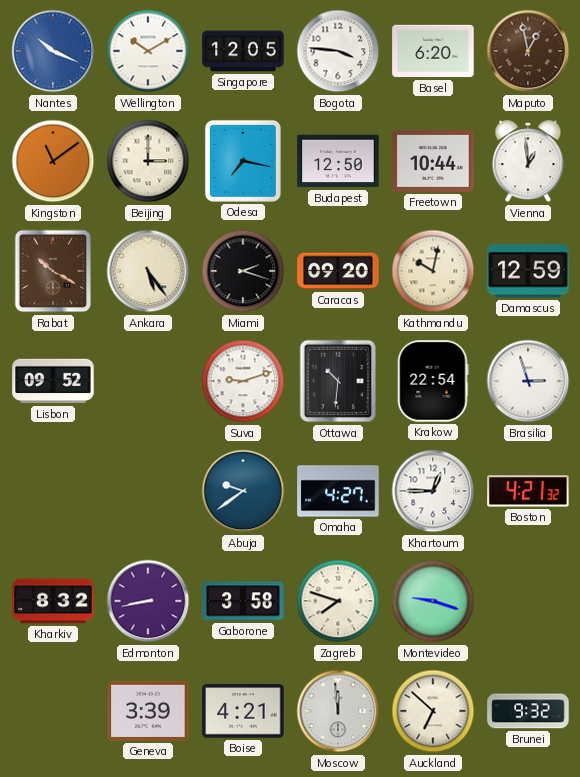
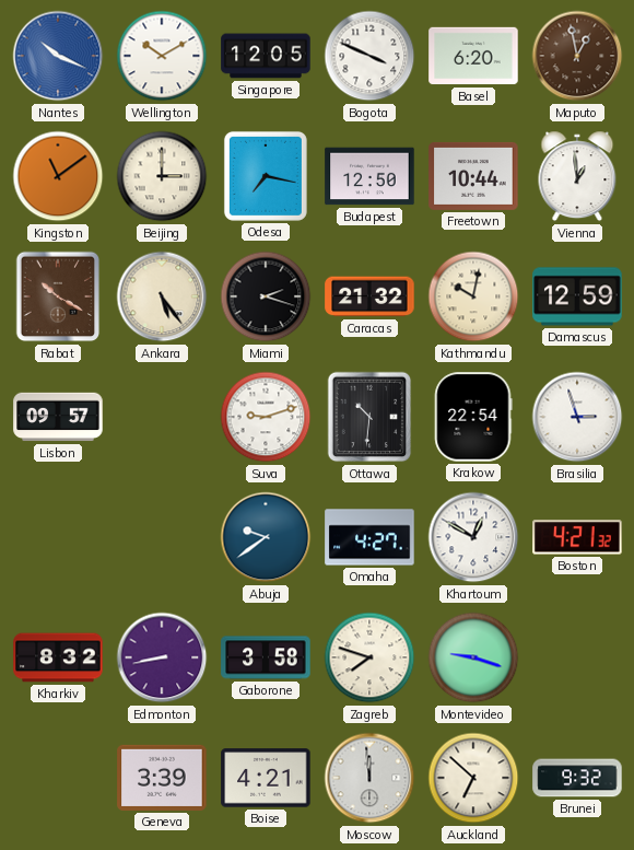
Bogota: 3:46 -> 3:49
Caracas: 09:20 -> 21:32
Lisbon: 09:52 -> 09:57
Khartoum: 12:45 -> 12:50
